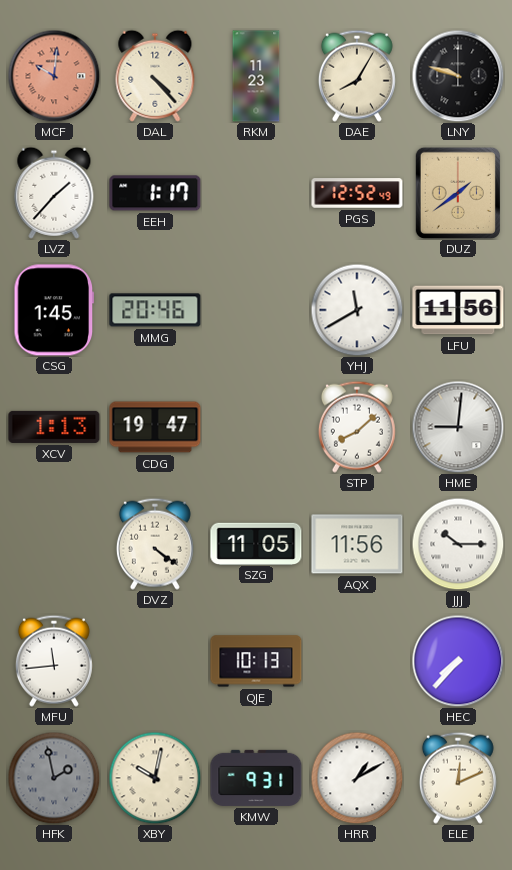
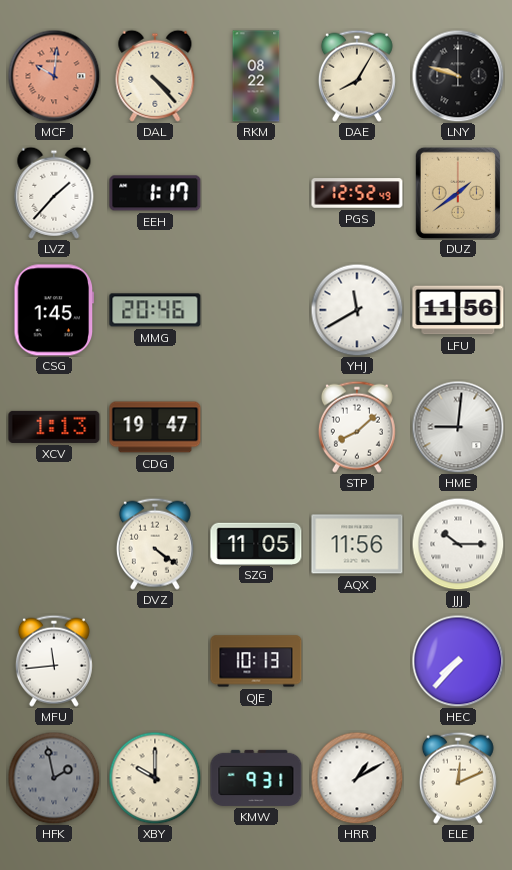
RKM: 11:23 -> 08:22
XBY: 10:02 -> 10:00
